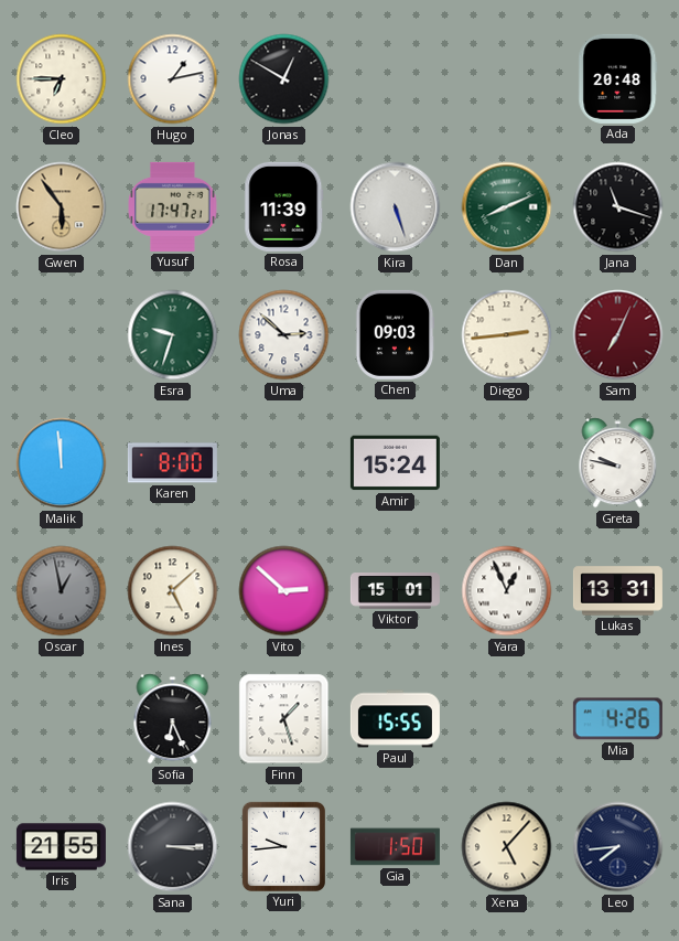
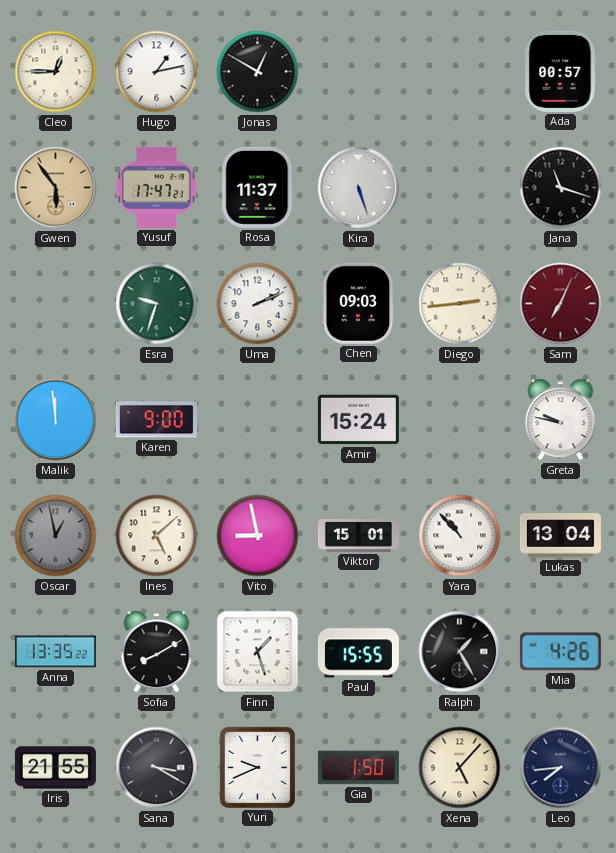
Cleo: 6:45 -> 12:45
Ada: 20:48 -> 00:57
Rosa: 11:39 -> 11:37
Dan: 8:11 -> none
Uma: 2:52 -> 2:11
Karen: 8:00 -> 9:00
Vito: 2:52 -> 8:58
Yara: 12:56 -> 10:53
Lukas: 13:31 -> 13:04
Anna: none -> 13:35
Sofia: 6:26 -> 8:10
Ralph: none -> 1:25
Sana: 3:15 -> 3:20
Yuri: 9:44 -> 9:41
